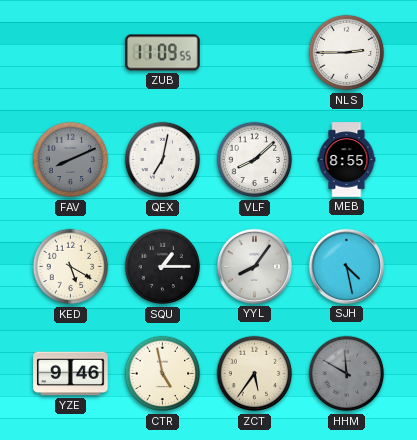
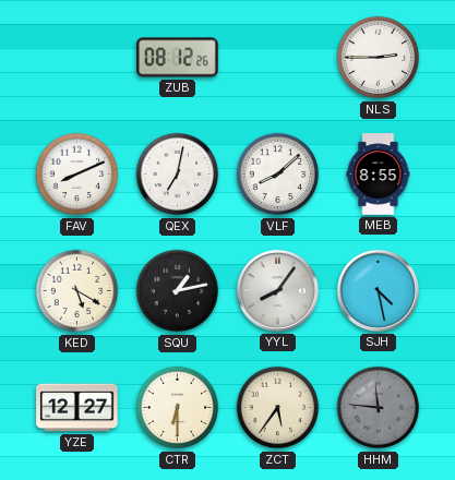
ZUB: 11:09 -> 08:12
FAV dial: grey -> white
SQU: 1:15 -> 1:13
YZE: 9:46 -> 12:27
CTR: 4:58 -> 6:30
HHM: 11:50 -> 11:46
